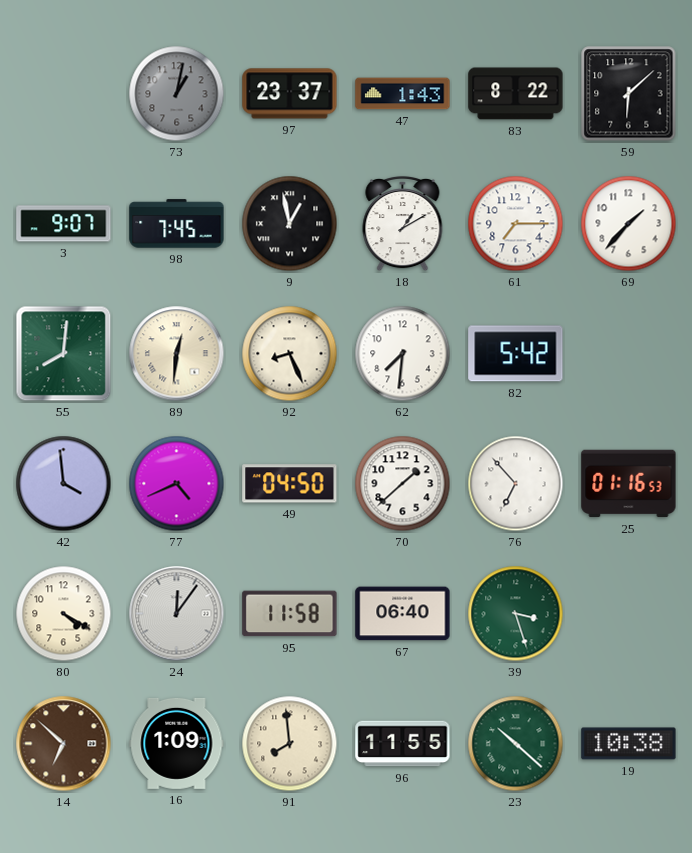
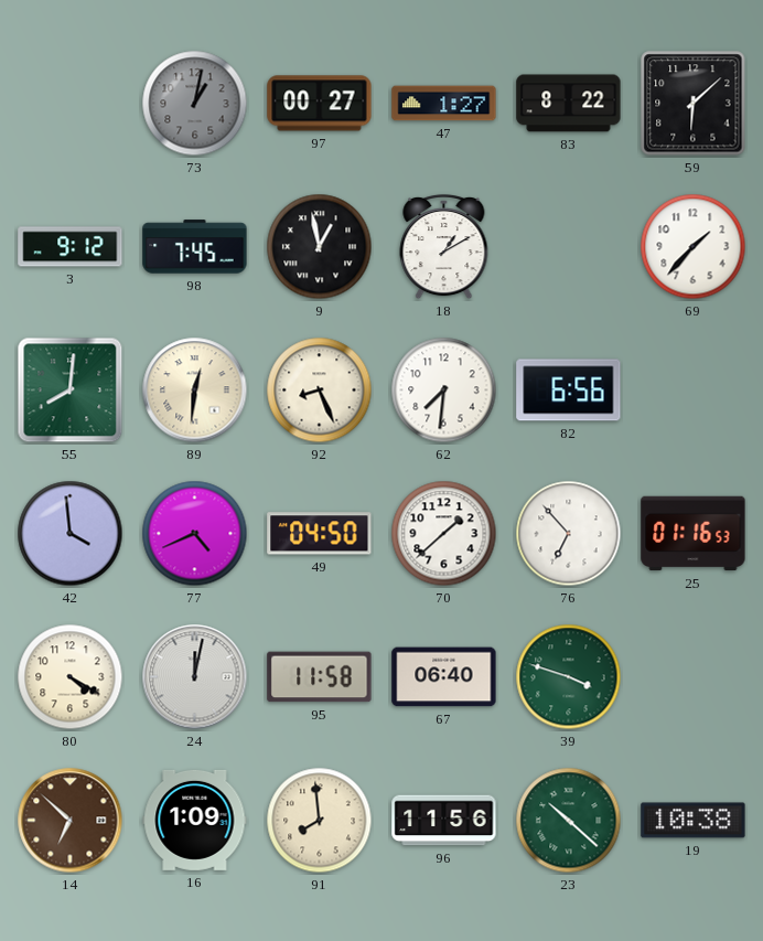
97: 23:37 -> 00:27
47: 1:43 -> 1:27
3: 9:07 -> 9:12
61: 7:15 -> none
82: 5:42 -> 6:56
24: 12:06 -> 12:02
39: 3:27 -> 3:48
96: 11:55 -> 11:56
